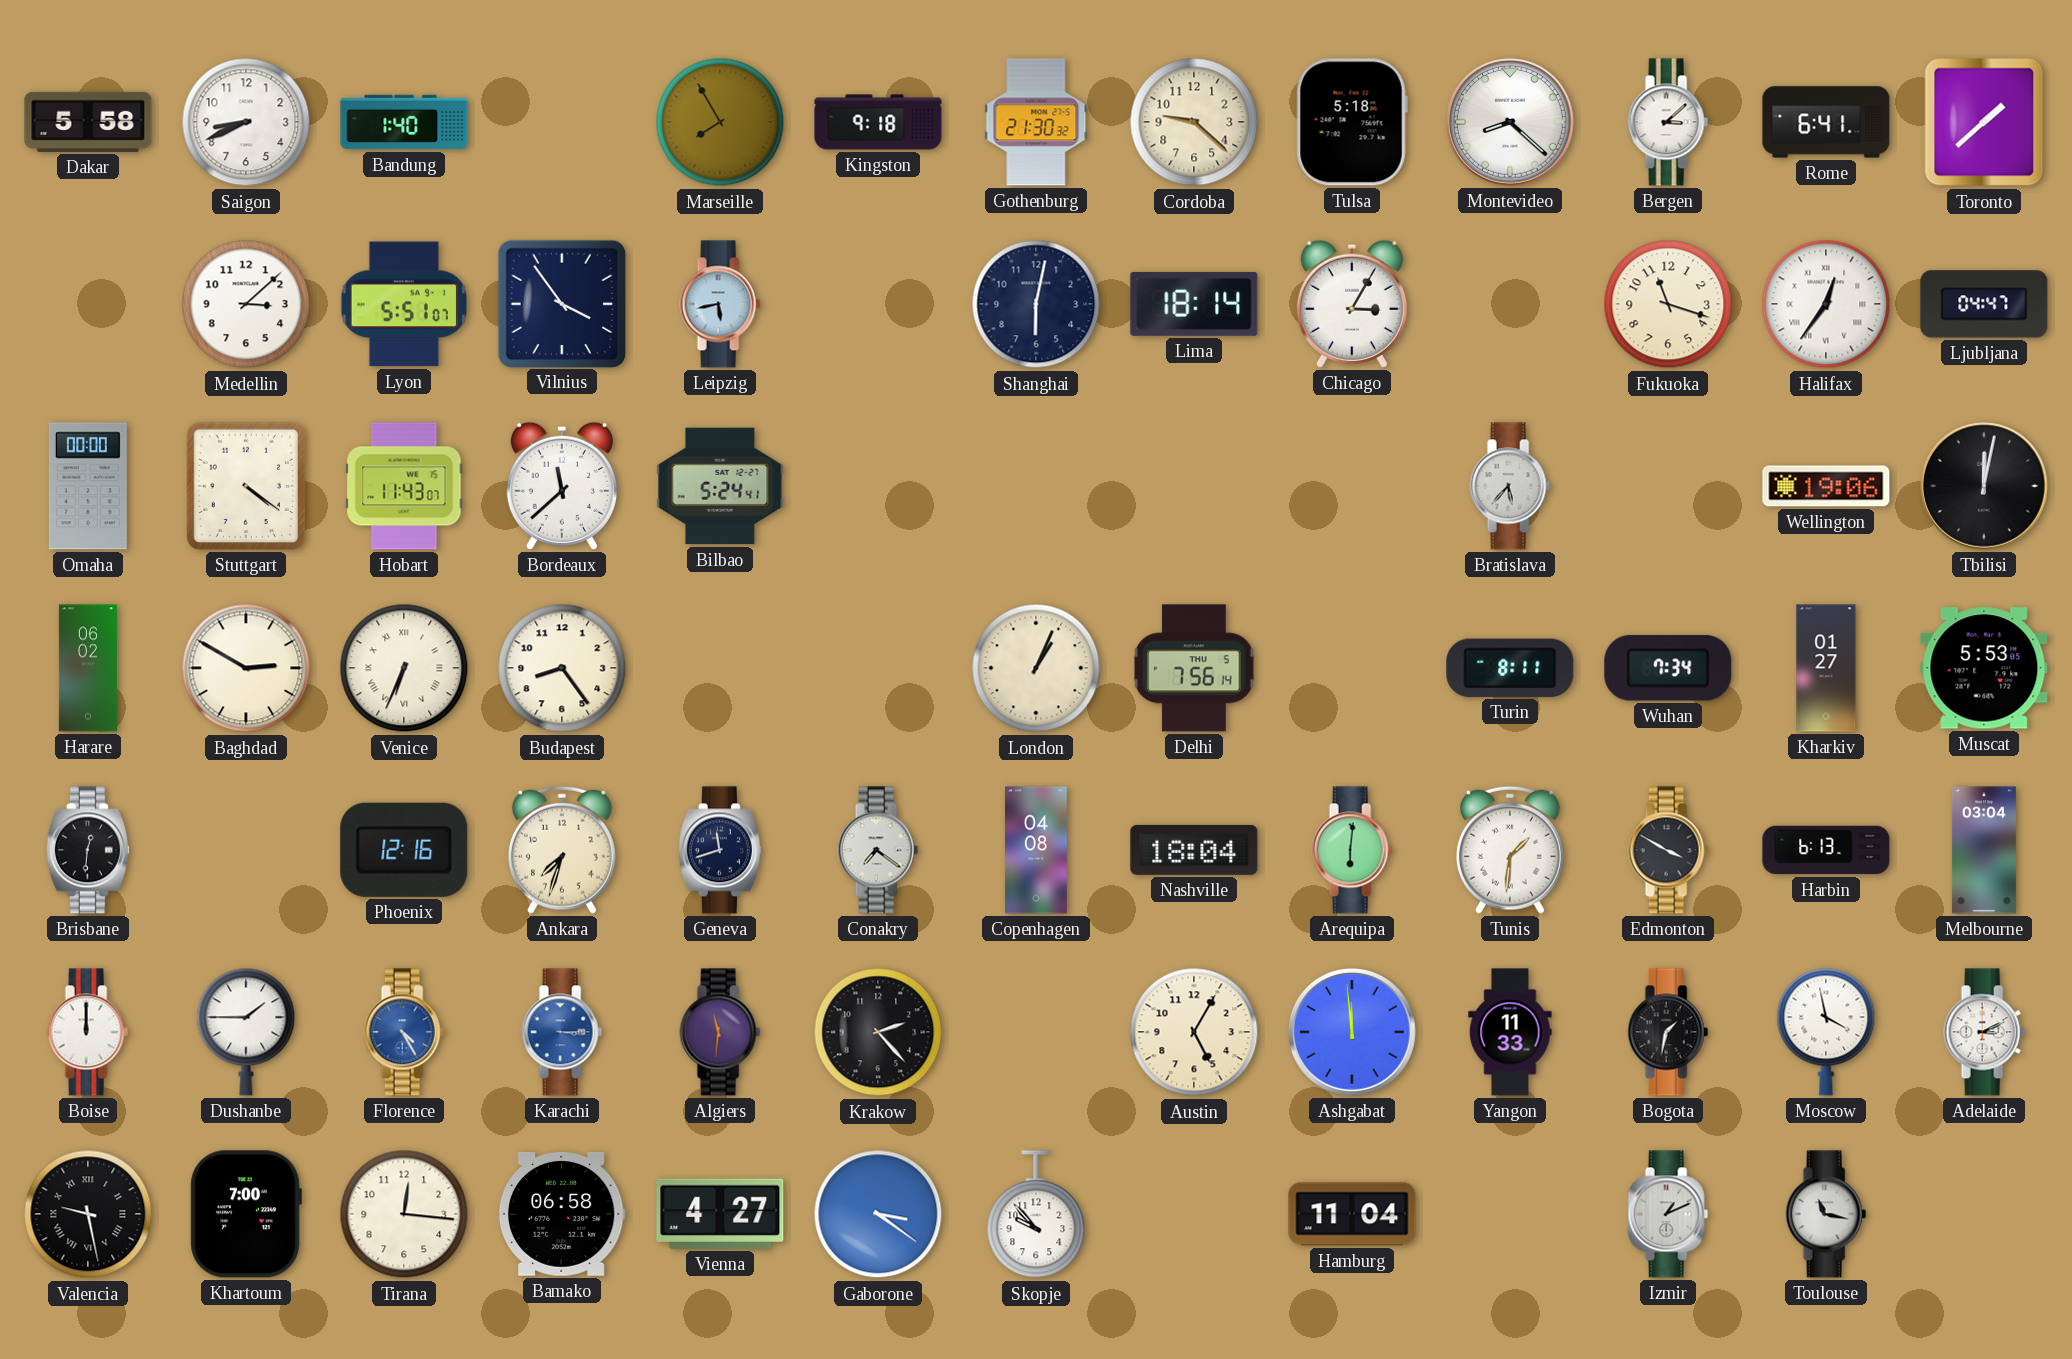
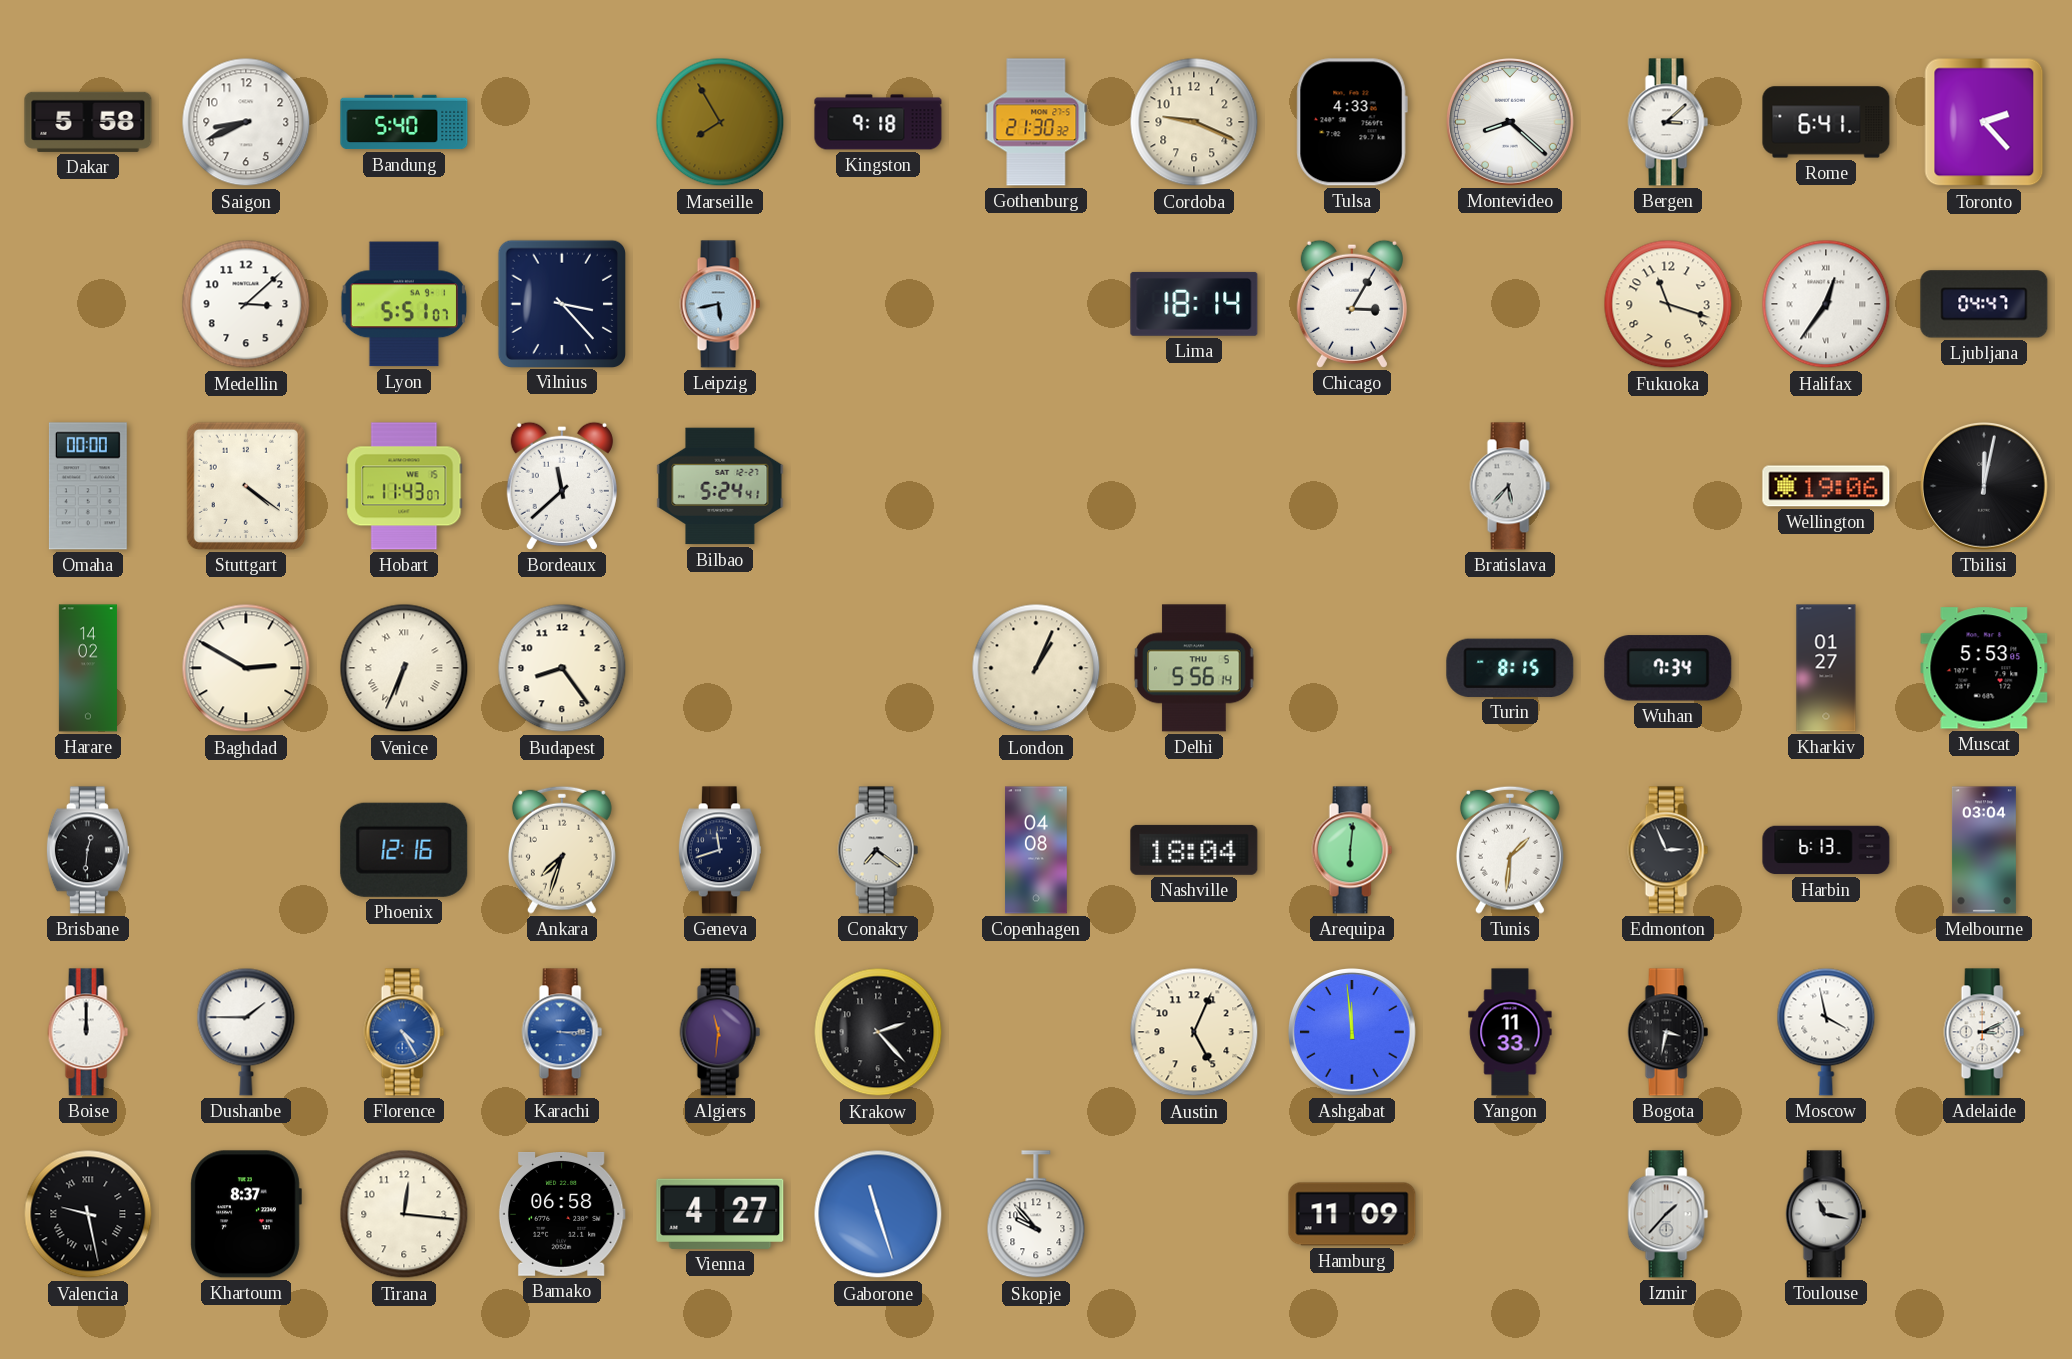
Bandung: 1:40 -> 5:40
Cordoba: 9:22 -> 9:19
Tulsa: 5:18 -> 4:33
Toronto: 1:38 -> 2:23
Vilnius: 3:54 -> 3:23
Shanghai: 6:02 -> none
Harare: 06:02 -> 14:02
Delhi: 7:56 -> 5:56
Turin: 8:11 -> 8:15
Edmonton: 3:50 -> 2:56
Austin: 5:05 -> 5:04
Bogota: 1:32 -> 3:32
Khartoum: 7:00 -> 8:37
Gaborone: 3:21 -> 11:27
Hamburg: 11:04 -> 11:09
Izmir: 1:11 -> 1:37
